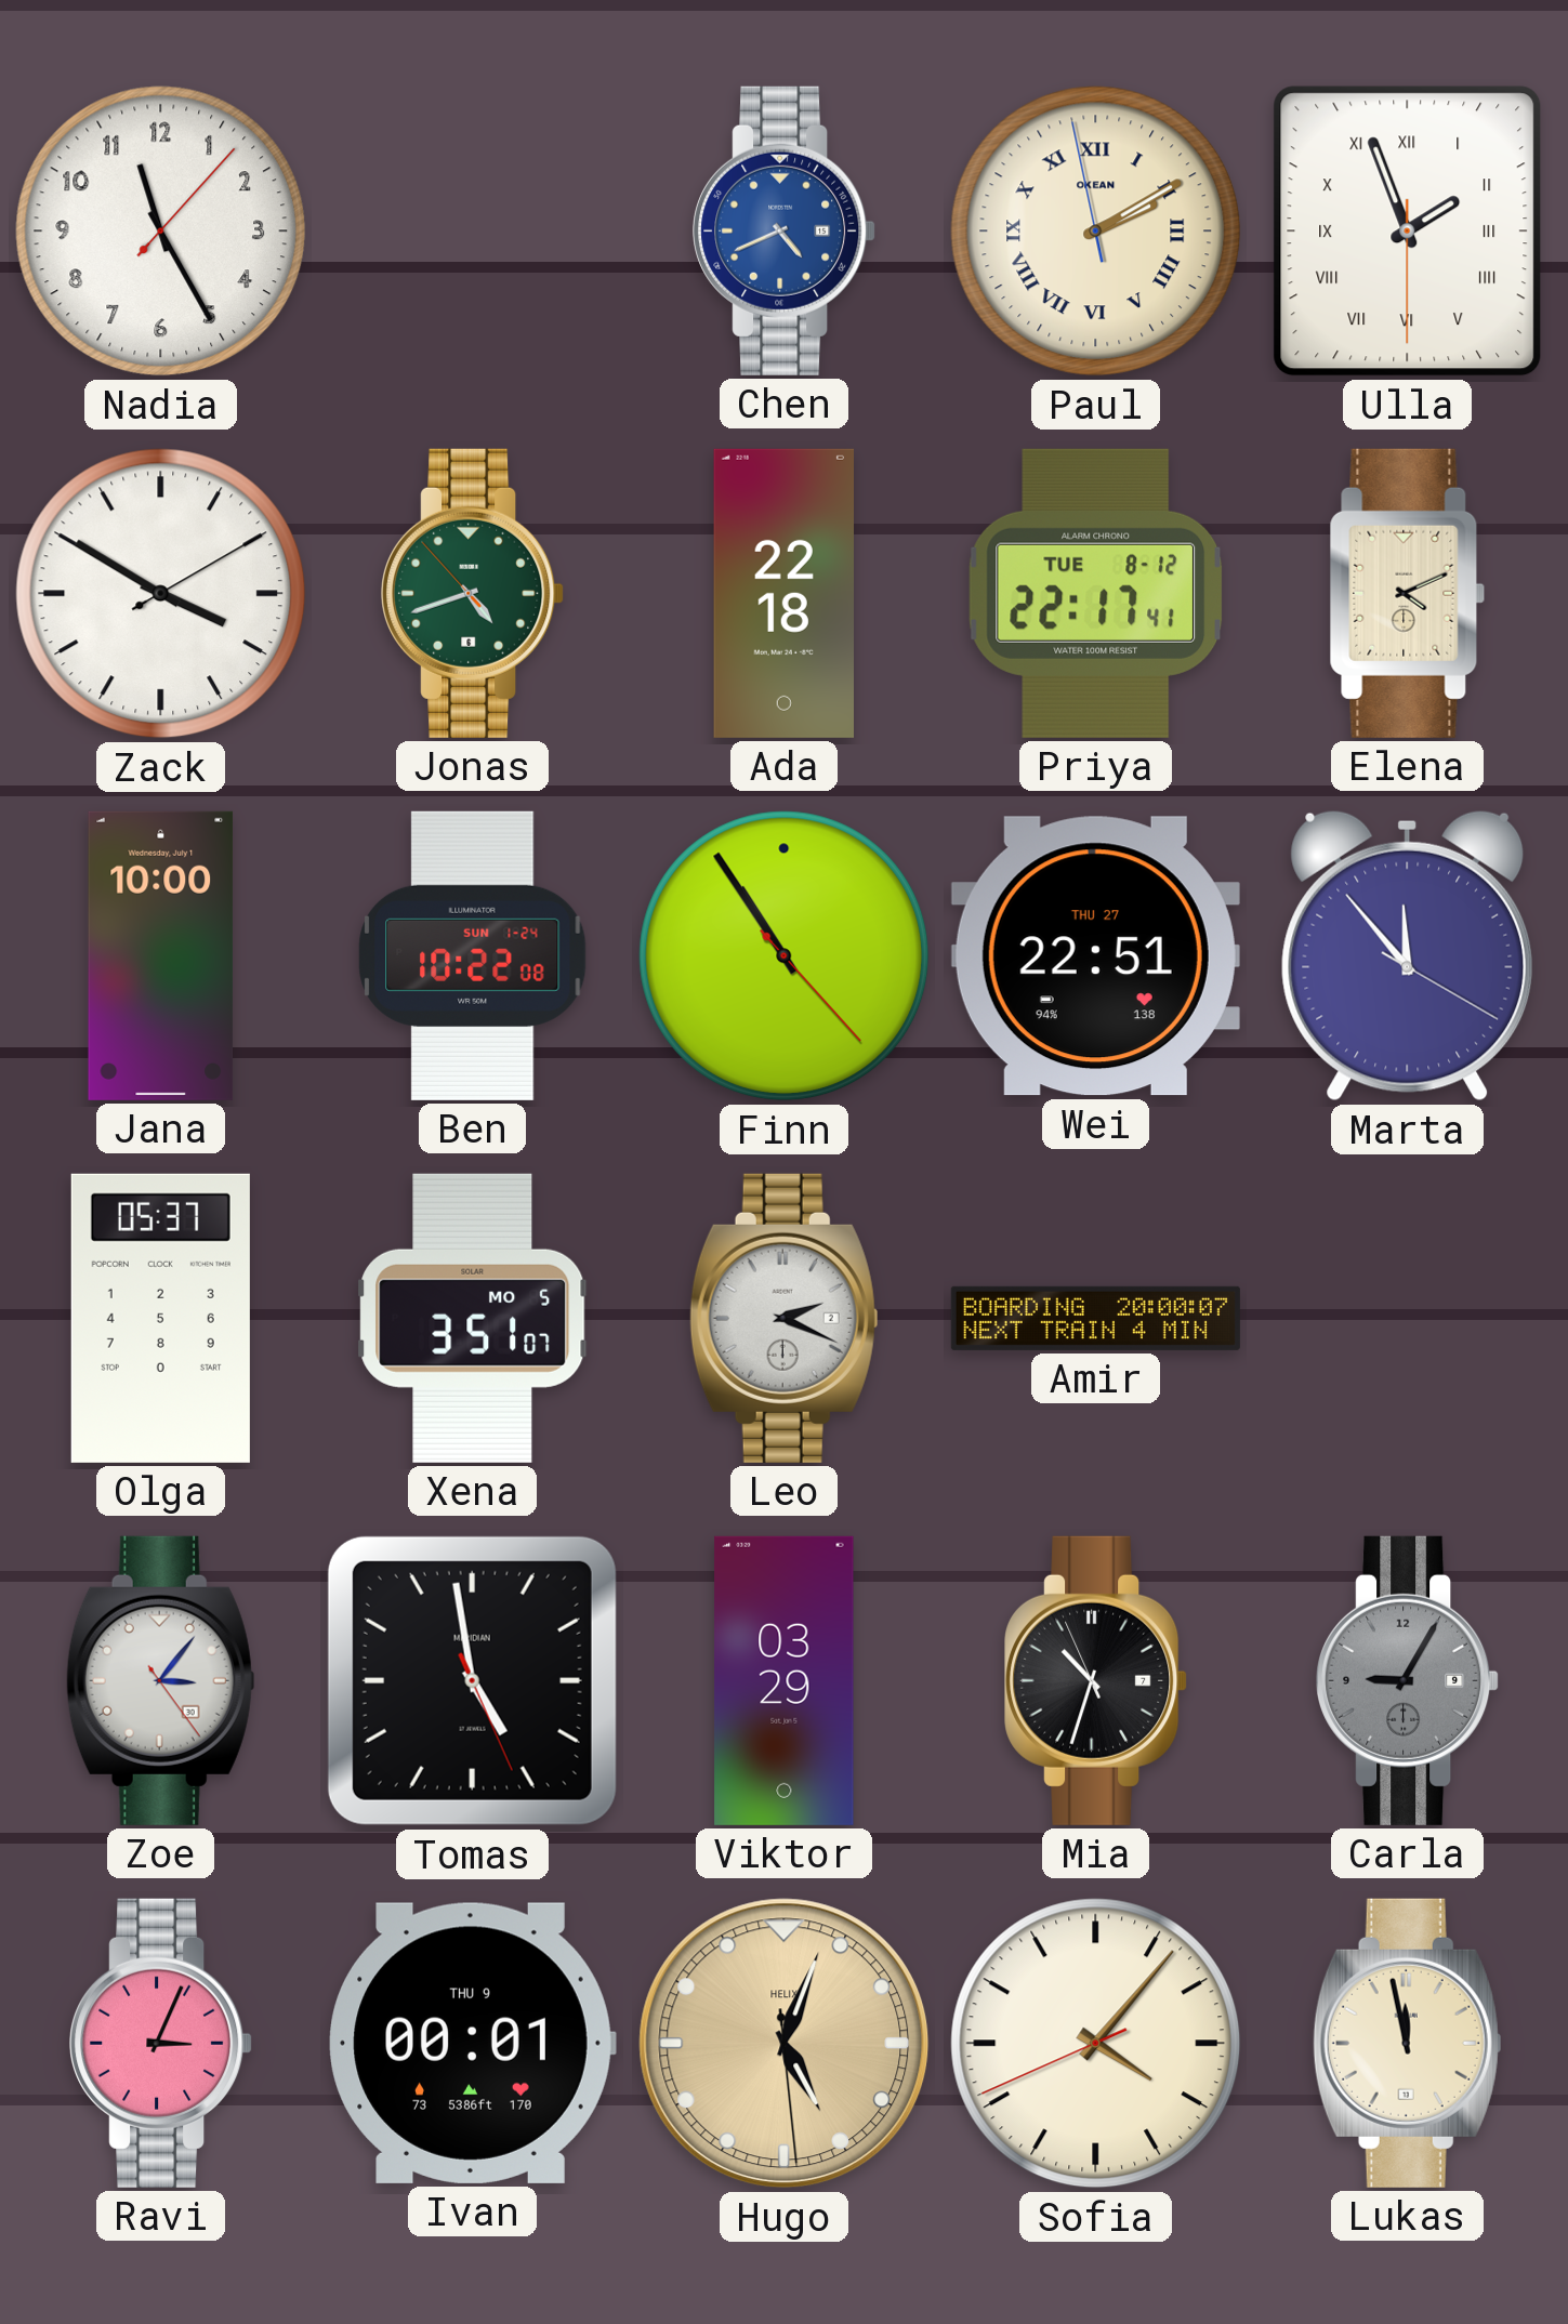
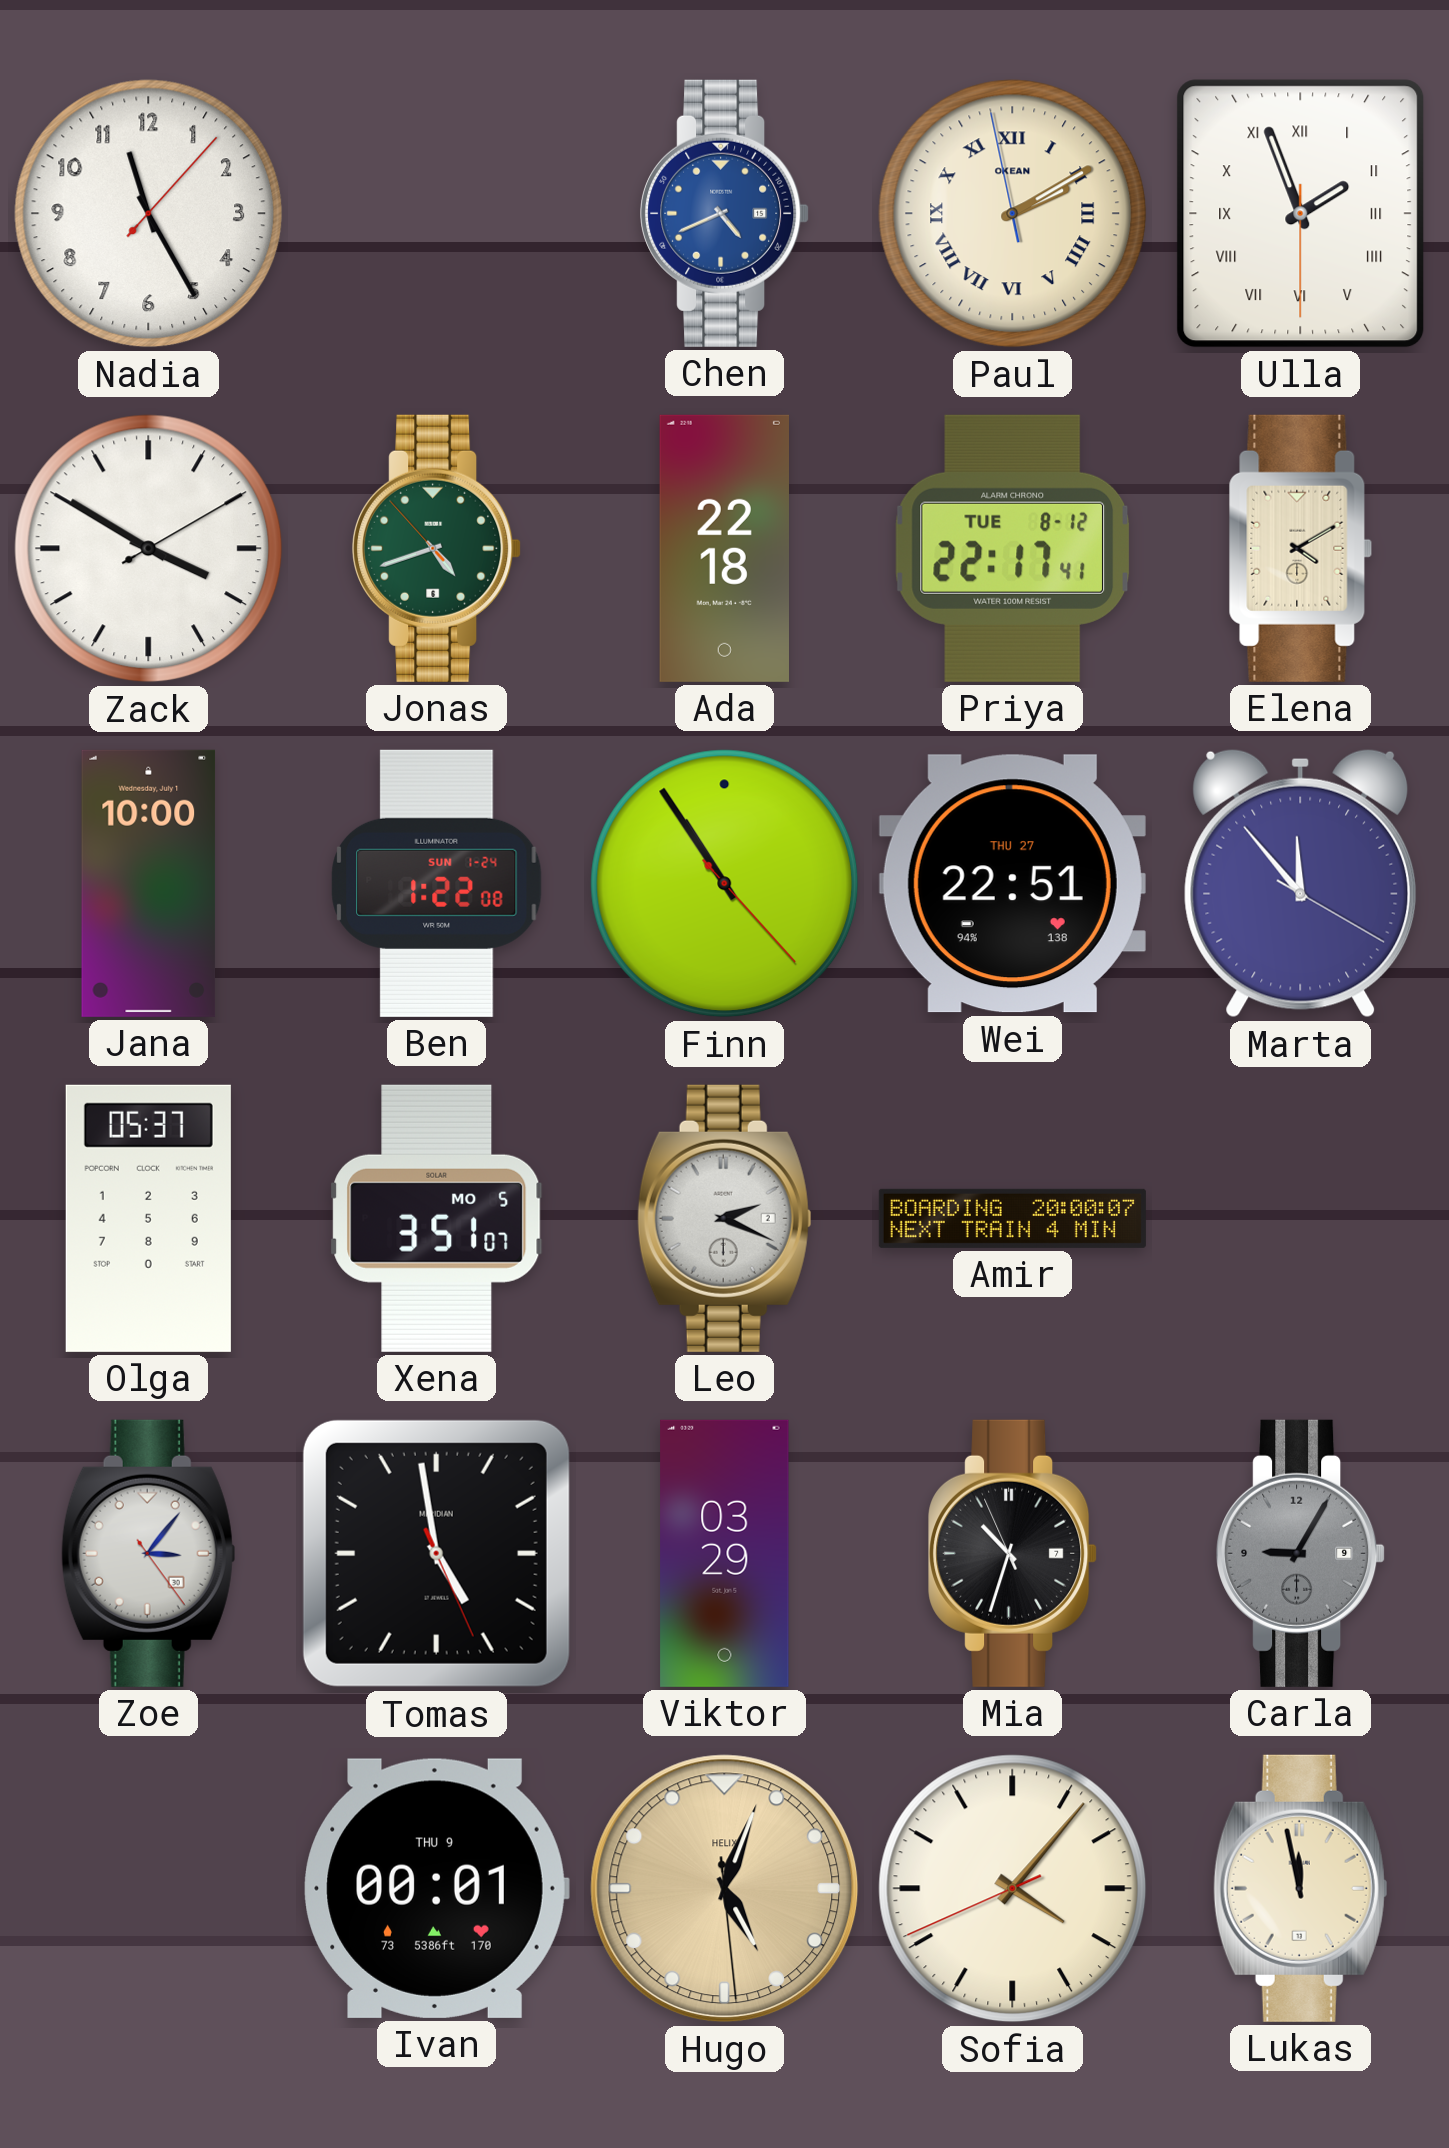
Elena: 4:11 -> 4:10
Ben: 10:22 -> 1:22
Ravi: 3:04 -> none
